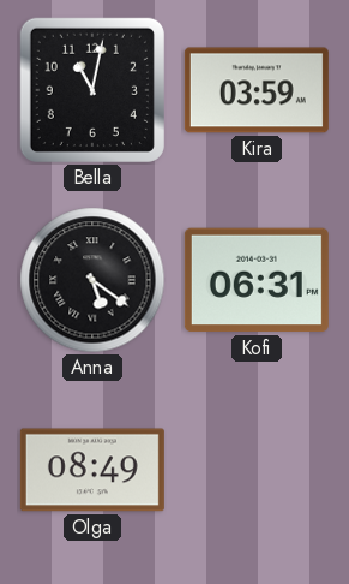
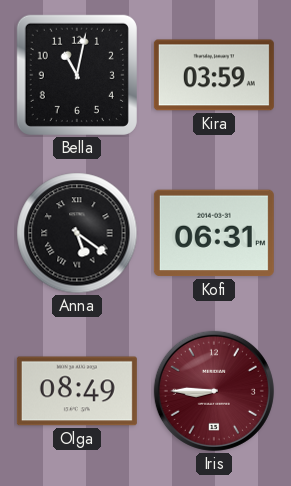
Iris: none -> 8:45
